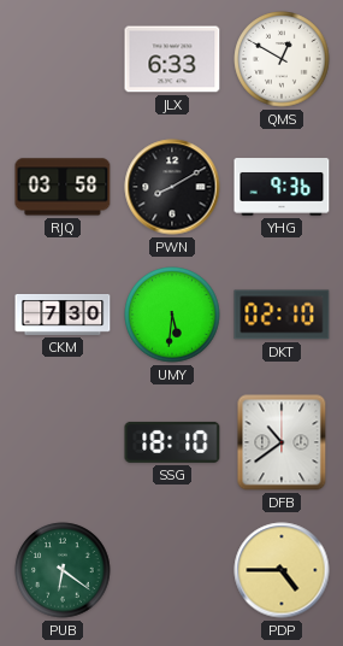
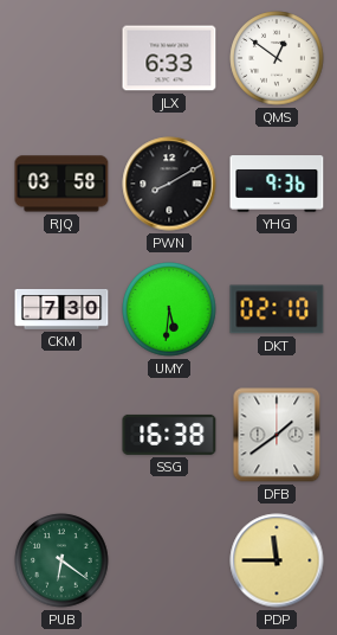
QMS: 12:50 -> 12:51
SSG: 18:10 -> 16:38
DFB: 10:39 -> 1:39
PDP: 4:45 -> 11:45
